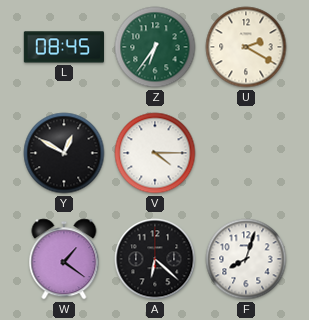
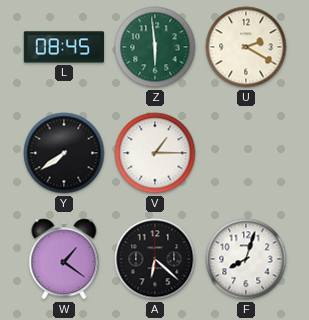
Z: 6:36 -> 5:59
Y: 12:50 -> 7:39
V: 4:15 -> 1:15
